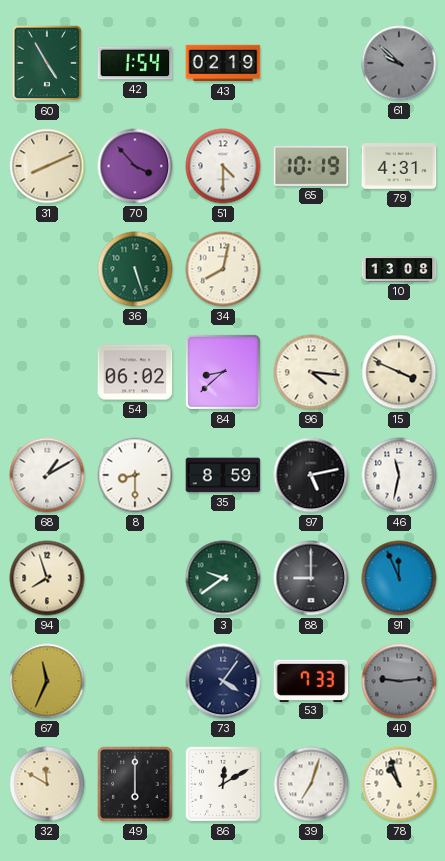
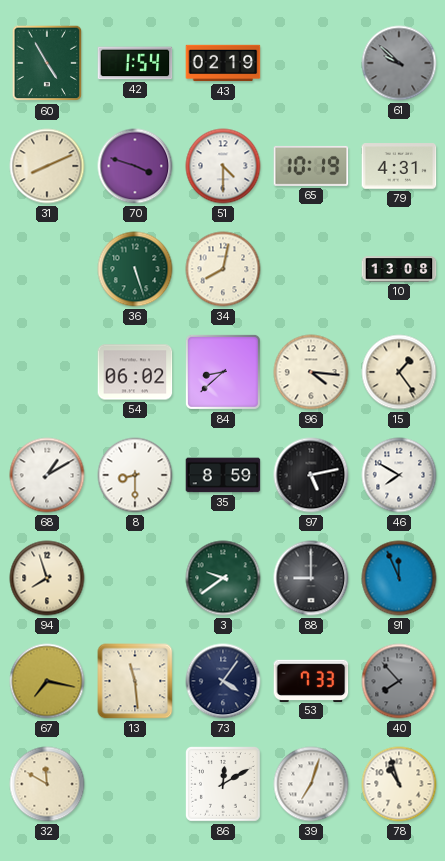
70: 3:53 -> 3:48
15: 3:49 -> 1:24
46: 11:32 -> 7:50
67: 11:34 -> 7:17
13: none -> 11:29
40: 9:14 -> 7:53
49: 6:00 -> none
